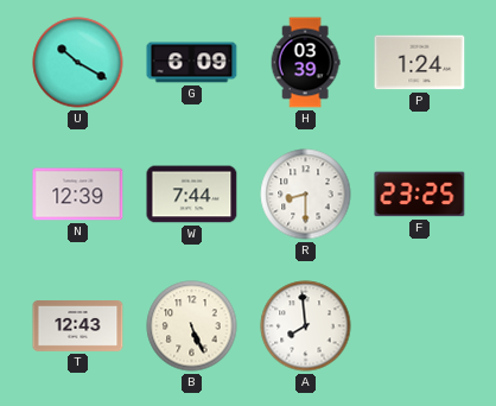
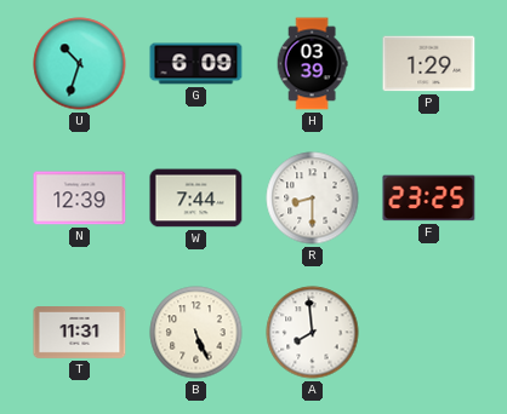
U: 10:20 -> 10:33
P: 1:24 -> 1:29
T: 12:43 -> 11:31
